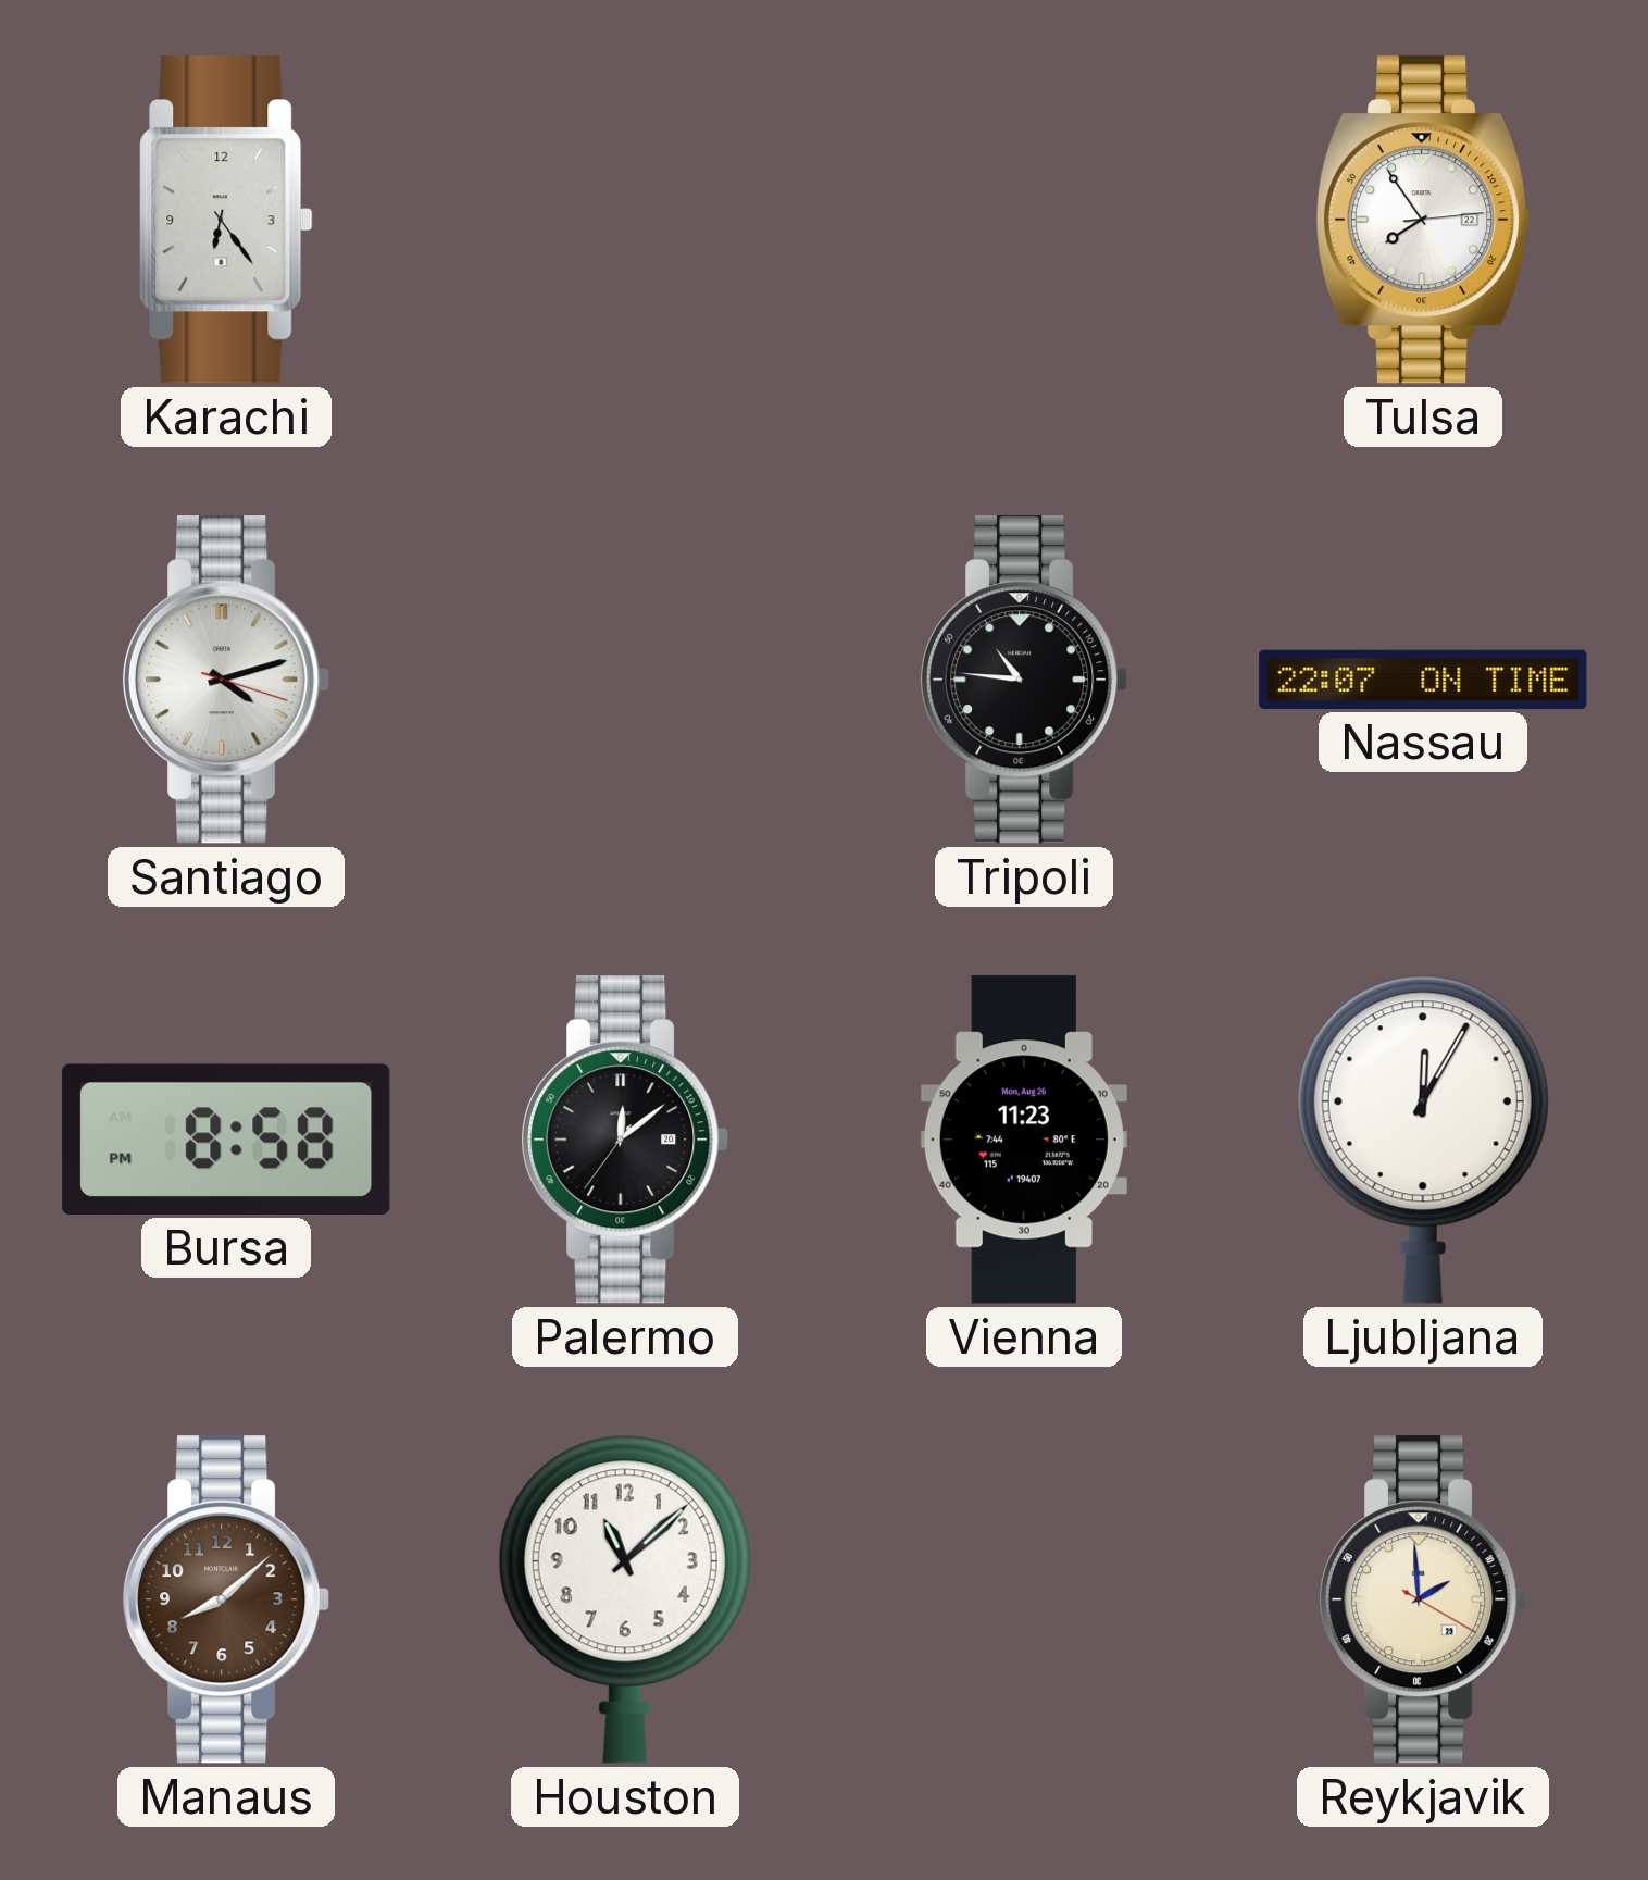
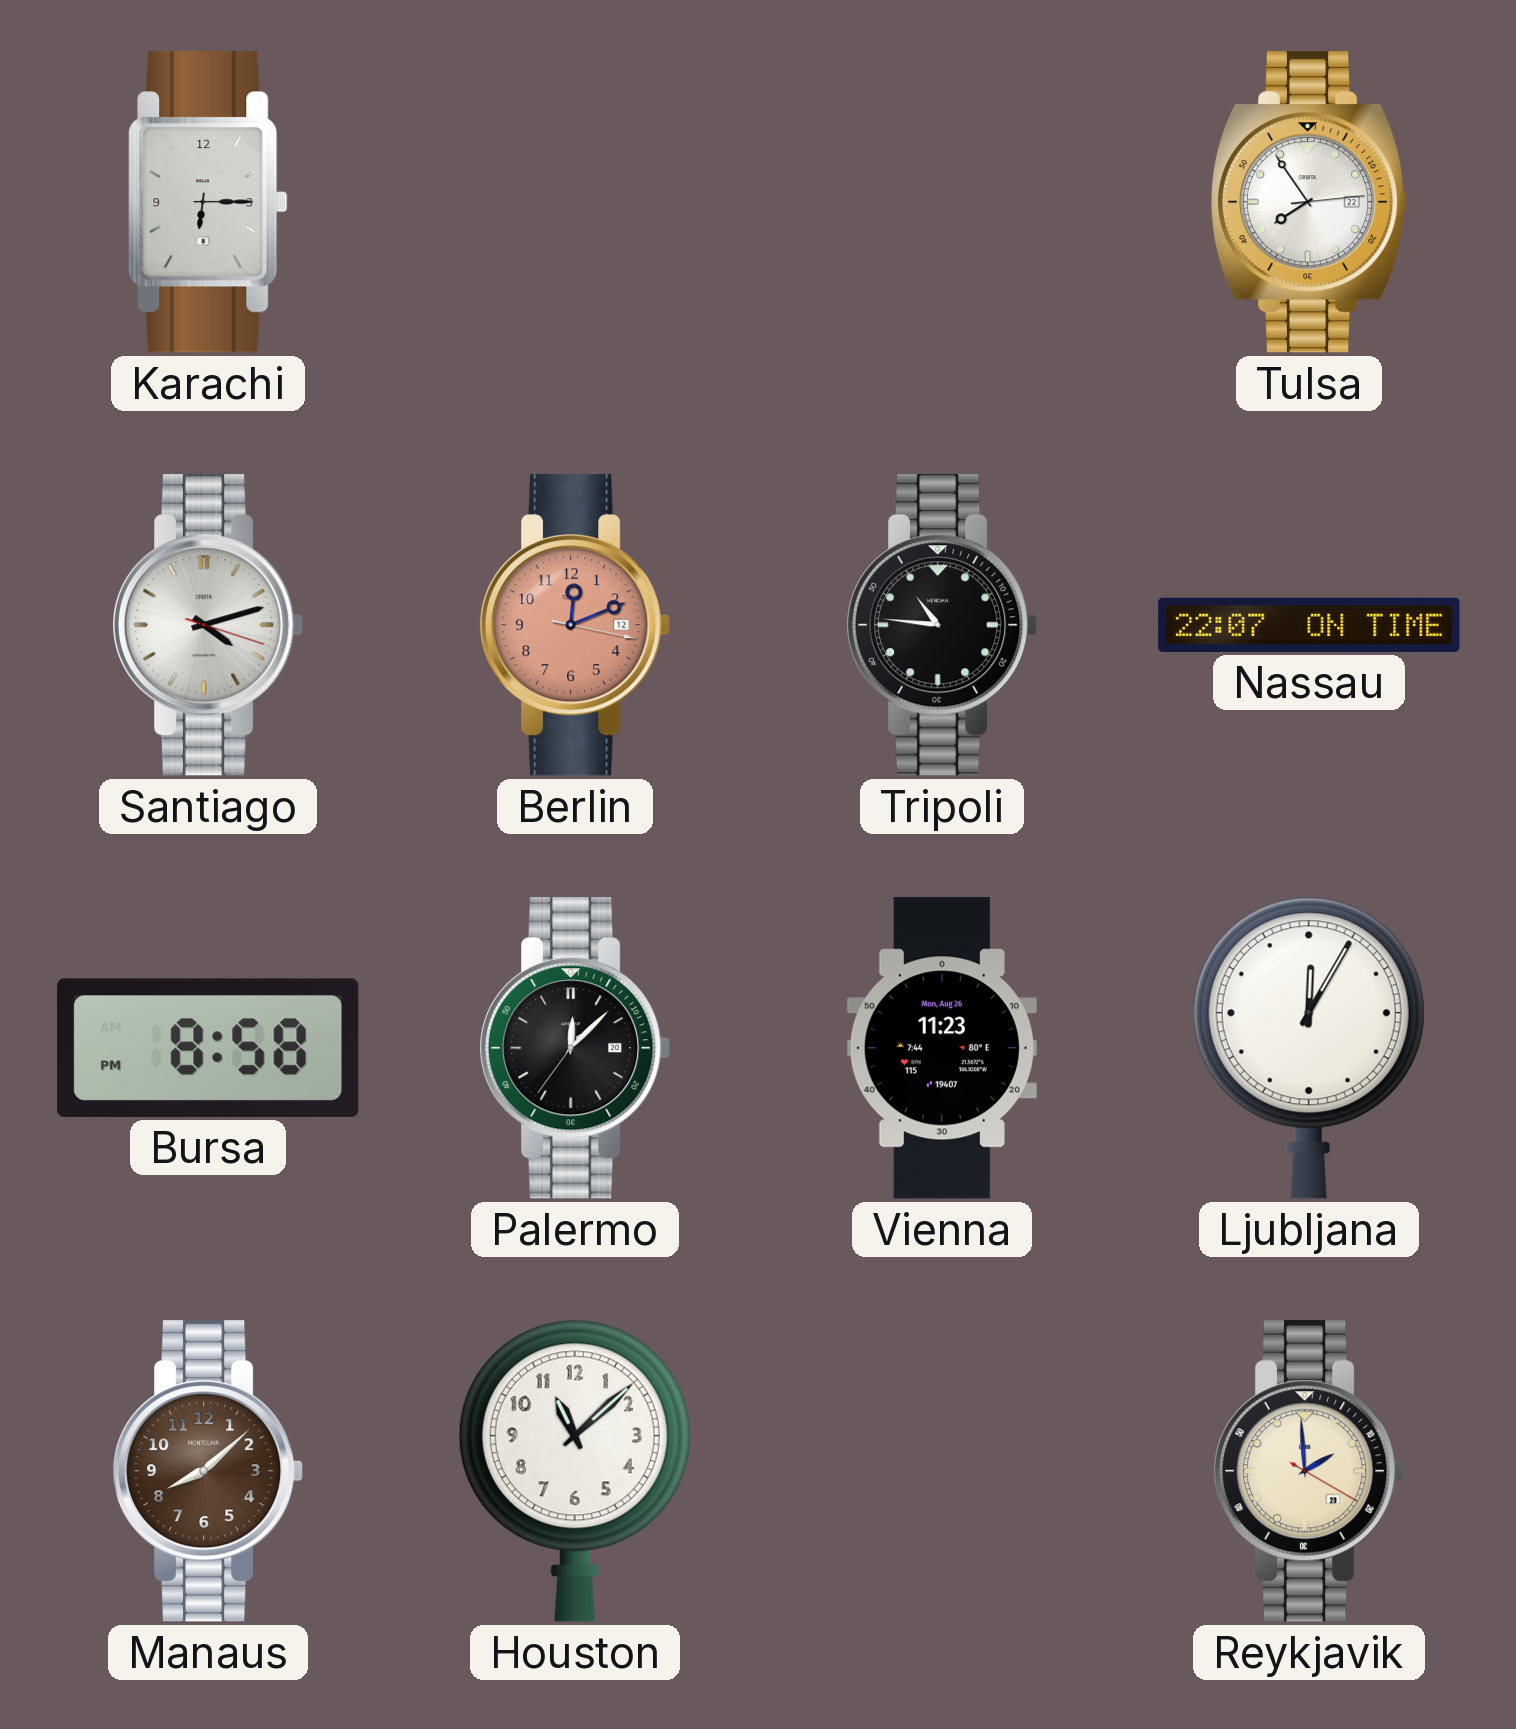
Karachi: 6:24 -> 6:15
Berlin: none -> 12:11
Palermo: 12:08 -> 12:07
